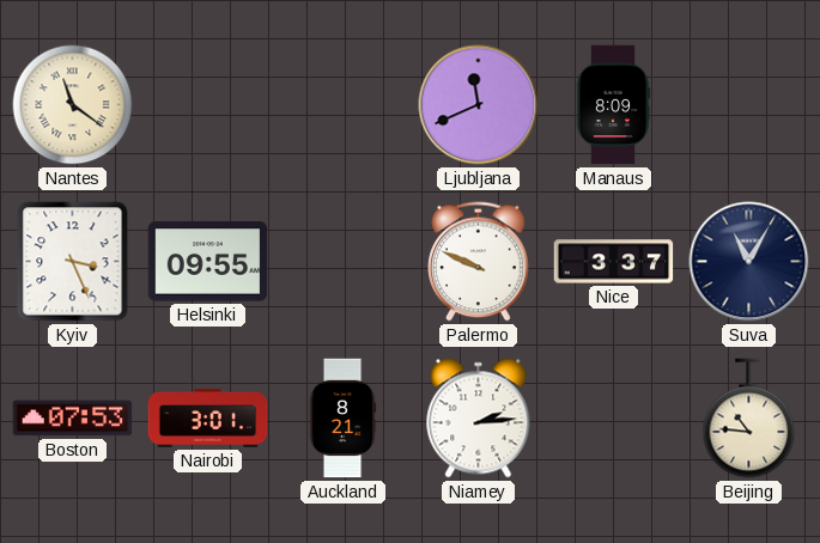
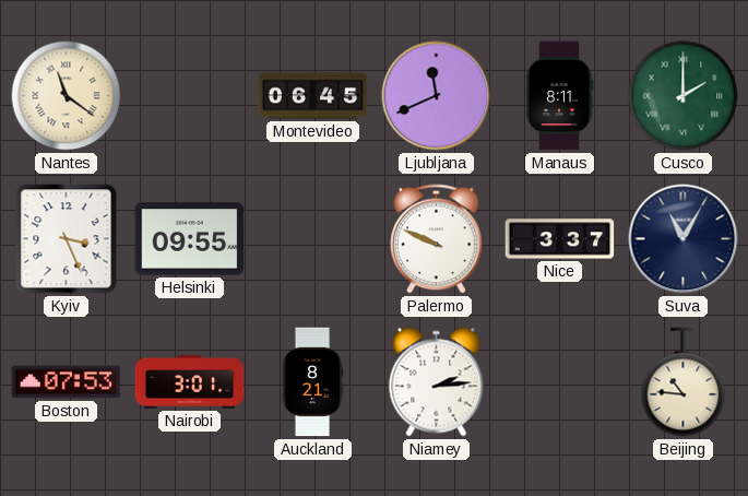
Montevideo: none -> 06:45
Manaus: 8:09 -> 8:11
Cusco: none -> 2:00
